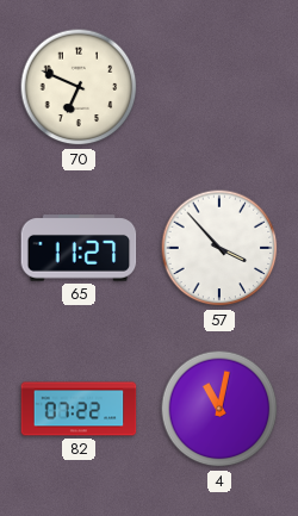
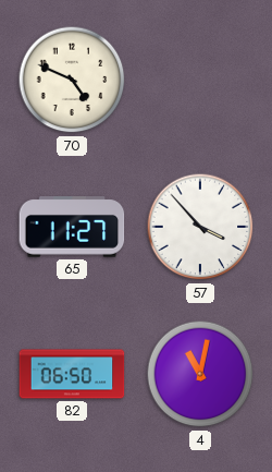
70: 6:49 -> 4:49
82: 07:22 -> 06:50
